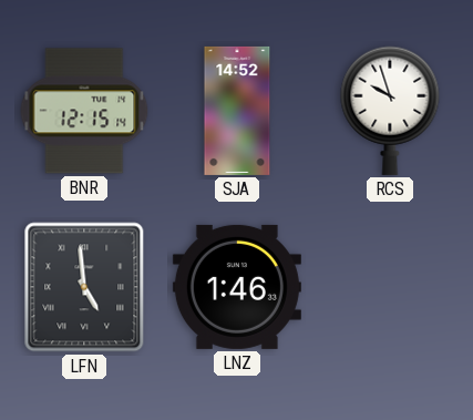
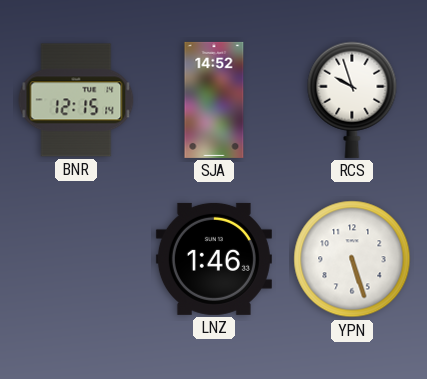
LFN: 4:59 -> none
YPN: none -> 5:27
